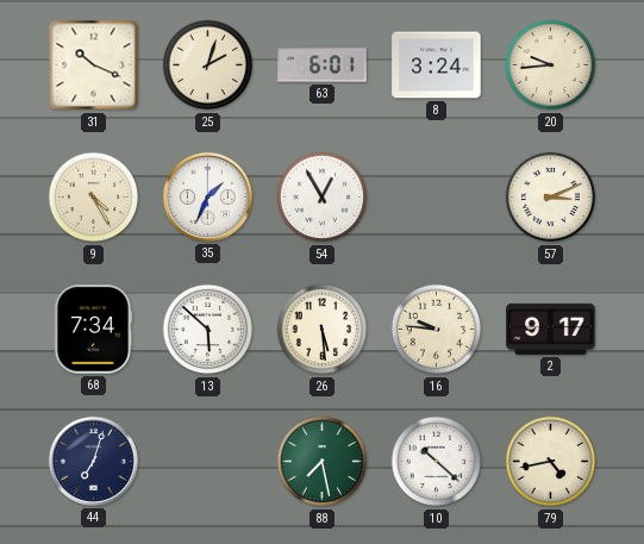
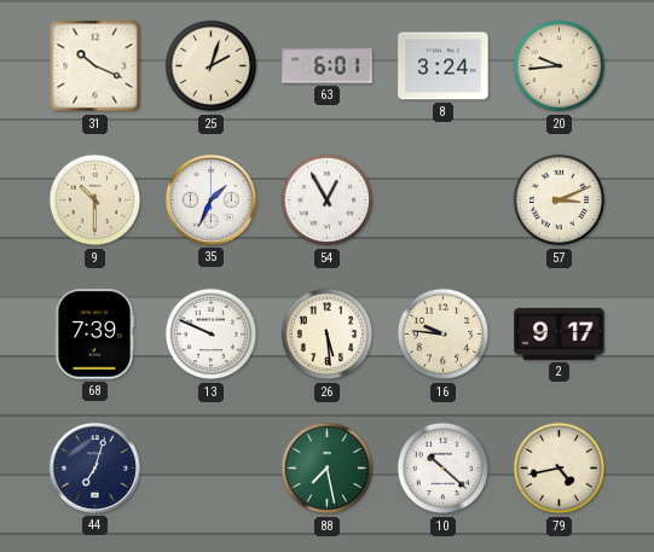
9: 4:25 -> 10:30
68: 7:34 -> 7:39
13: 5:52 -> 9:49
